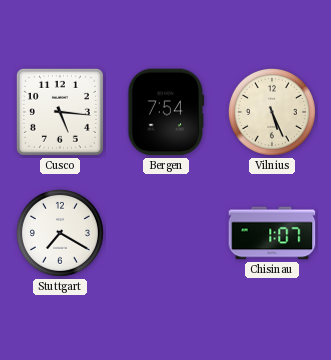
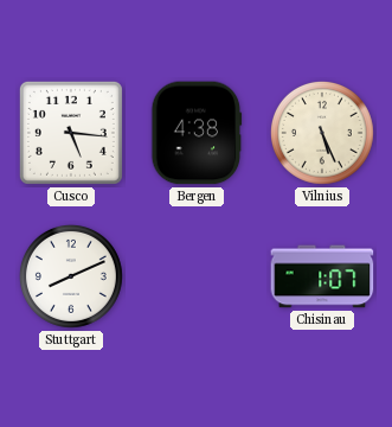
Bergen: 7:54 -> 4:38
Stuttgart: 7:20 -> 8:11
